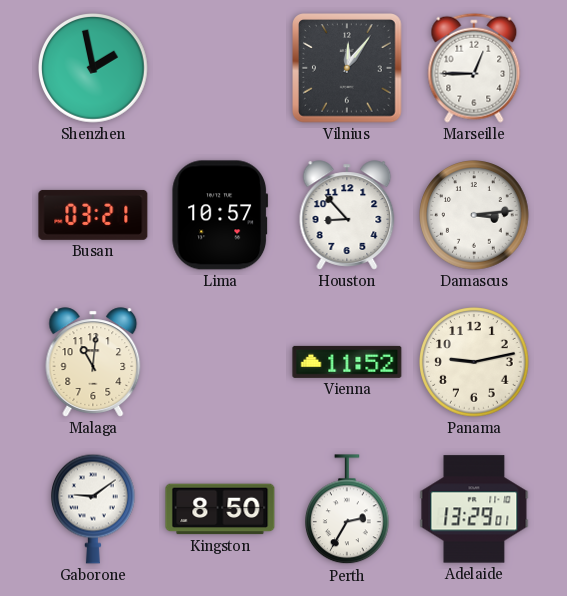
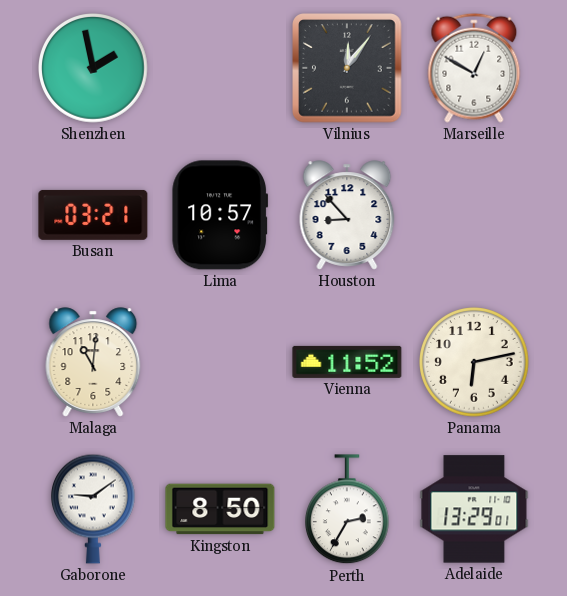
Marseille: 12:45 -> 12:50
Damascus: 3:14 -> none
Panama: 9:13 -> 6:13
